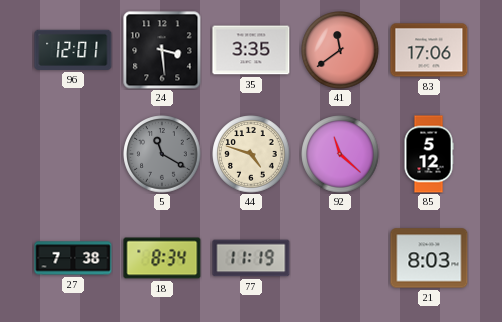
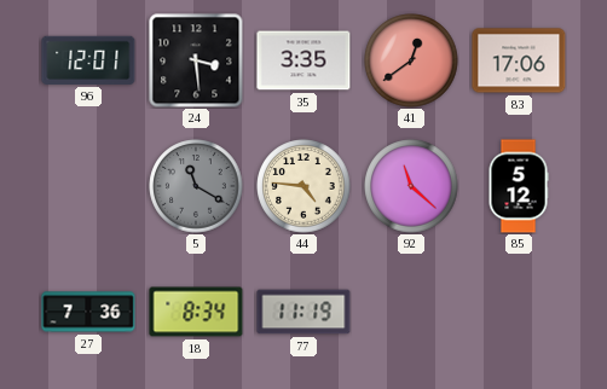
41: 11:39 -> 12:39
44: 4:48 -> 4:46
27: 7:38 -> 7:36
21: 8:03 -> none
